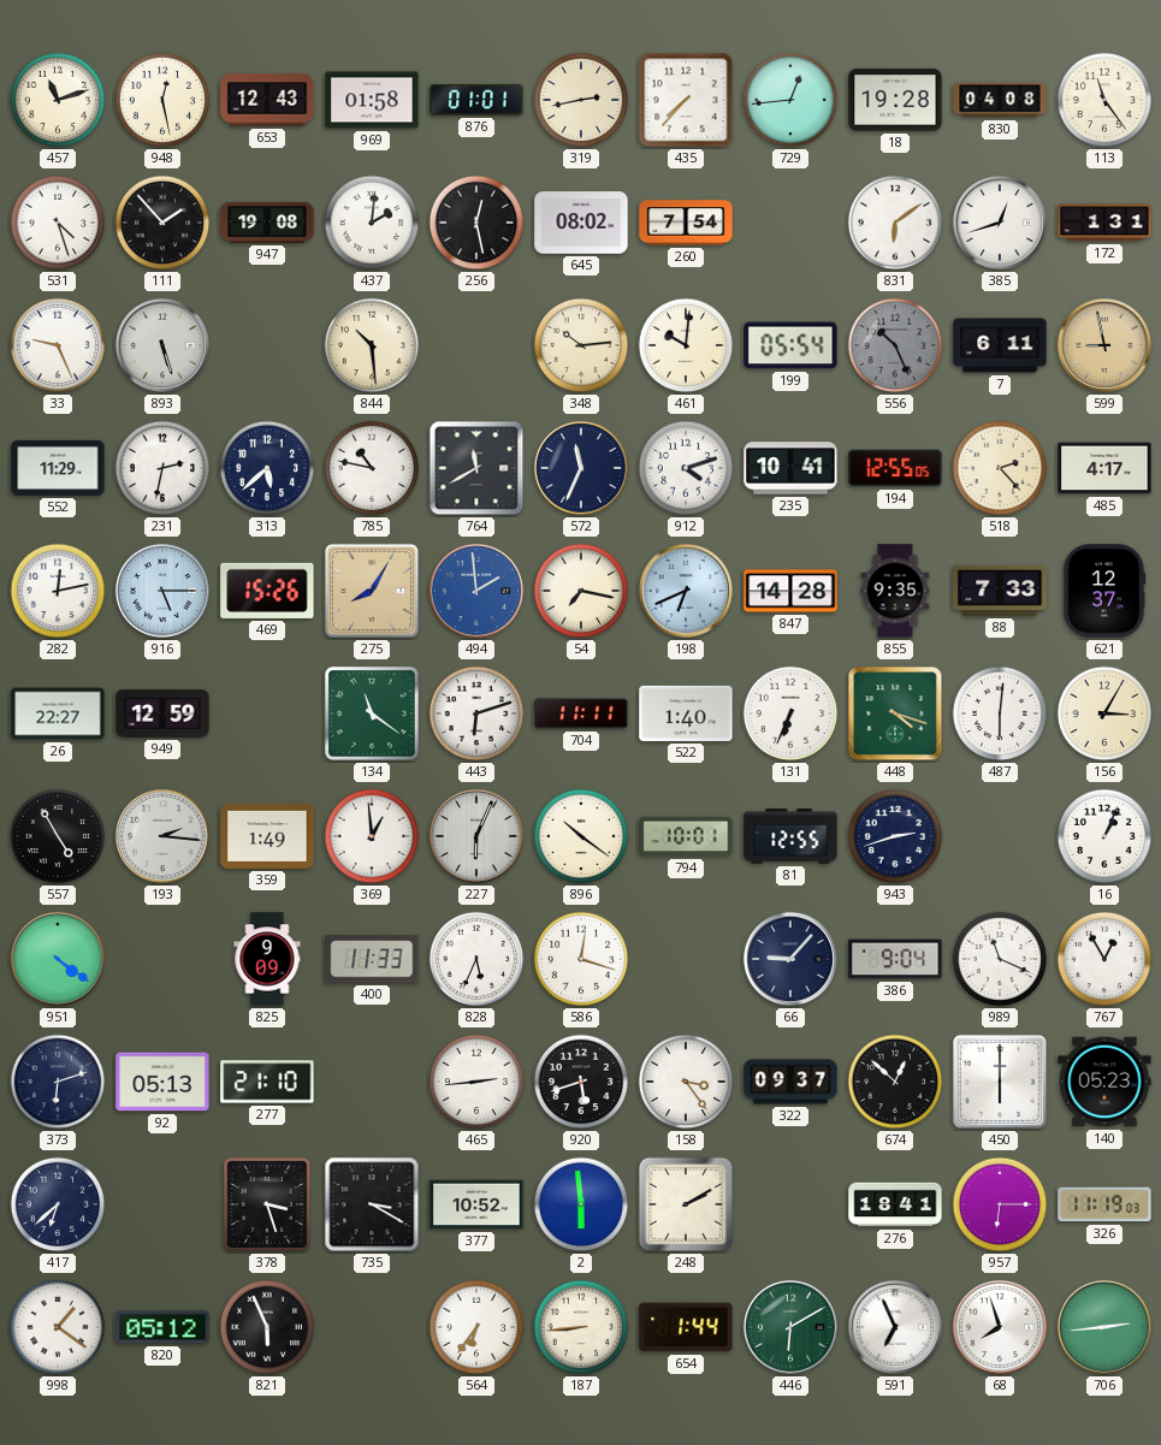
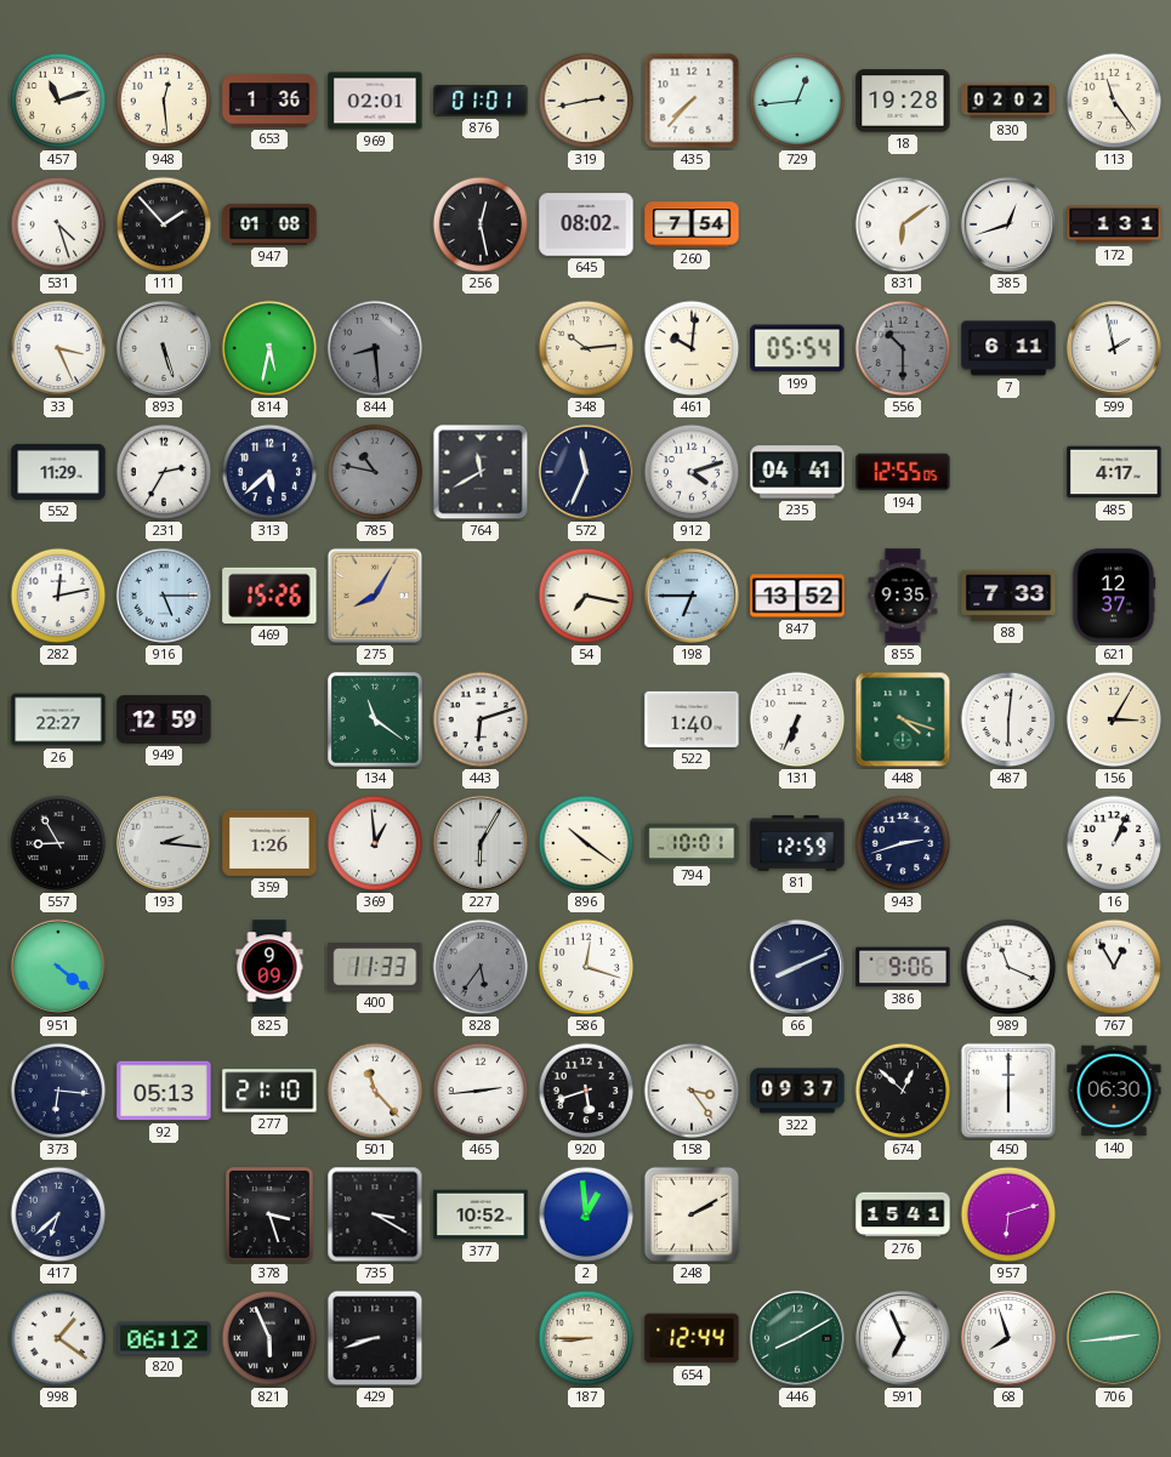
948: 12:28 -> 12:29
653: 12:43 -> 1:36
969: 01:58 -> 02:01
830: 04:08 -> 02:02
947: 19:08 -> 01:08
437: 2:01 -> none
33: 9:26 -> 3:26
814: none -> 5:32
844: 10:29 -> 8:29
844 dial: cream -> grey
556: 10:26 -> 10:30
599: 8:58 -> 1:58
599 dial: champagne -> white
231: 2:32 -> 2:35
785 dial: white -> grey
235: 10:41 -> 04:41
518: 2:23 -> none
494: 1:59 -> none
198: 6:41 -> 6:45
847: 14:28 -> 13:52
704: 11:11 -> none
557: 4:55 -> 8:55
359: 1:49 -> 1:26
227: 6:04 -> 6:05
81: 12:55 -> 12:59
828: 5:34 -> 5:36
828 dial: white -> grey
66: 9:07 -> 8:11
386: 9:04 -> 9:06
373: 6:12 -> 6:16
501: none -> 11:23
140: 05:23 -> 06:30
2: 5:59 -> 12:59
276: 18:41 -> 15:41
957: 6:15 -> 6:12
326: 11:19 -> none
820: 05:12 -> 06:12
429: none -> 8:42
564: 6:36 -> none
187: 8:44 -> 8:45
654: 1:44 -> 12:44
446: 6:10 -> 8:10
